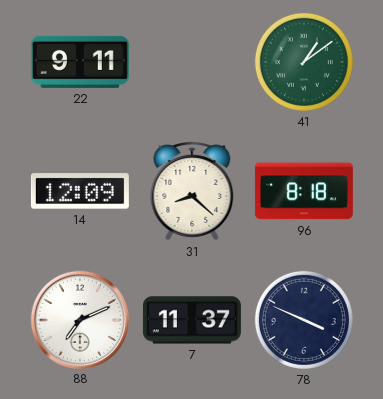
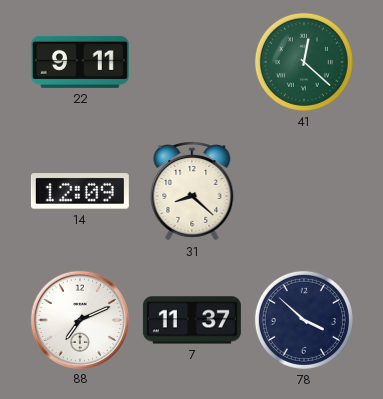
41: 1:09 -> 12:22
96: 8:18 -> none
78: 3:49 -> 3:52
